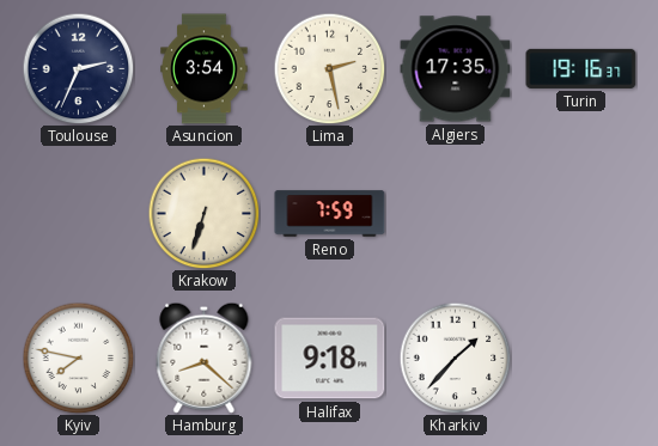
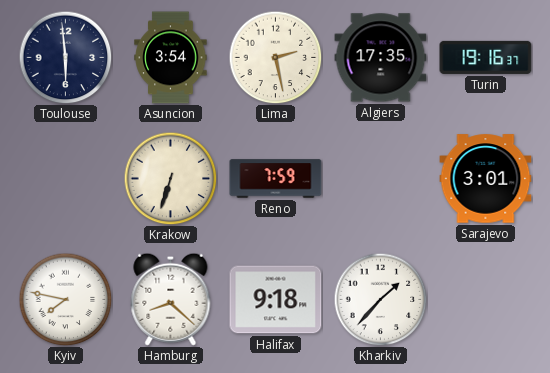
Toulouse: 2:34 -> 5:59
Sarajevo: none -> 3:01
